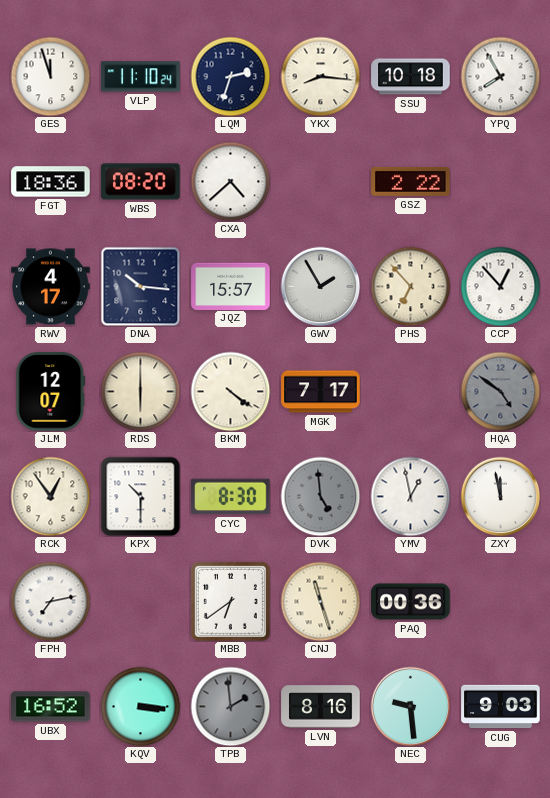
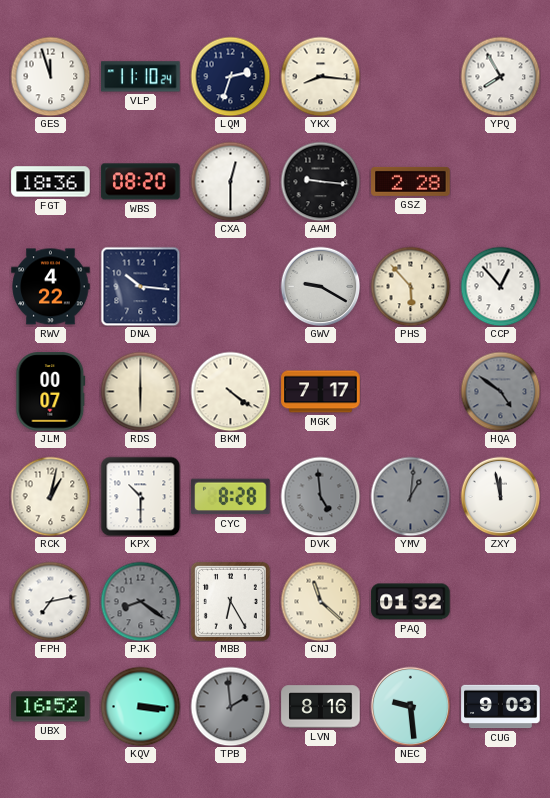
SSU: 10:18 -> none
CXA: 4:38 -> 12:30
AAM: none -> 9:16
GSZ: 2:22 -> 2:28
RWV: 4:17 -> 4:22
JQZ: 15:57 -> none
GWV: 1:55 -> 9:20
PHS: 6:53 -> 5:53
JLM: 12:07 -> 00:07
RCK: 12:54 -> 1:02
CYC: 8:30 -> 8:28
YMV: 12:58 -> 1:01
YMV dial: white -> grey
PJK: none -> 8:21
MBB: 6:39 -> 6:25
CNJ: 11:27 -> 11:22
PAQ: 00:36 -> 01:32
